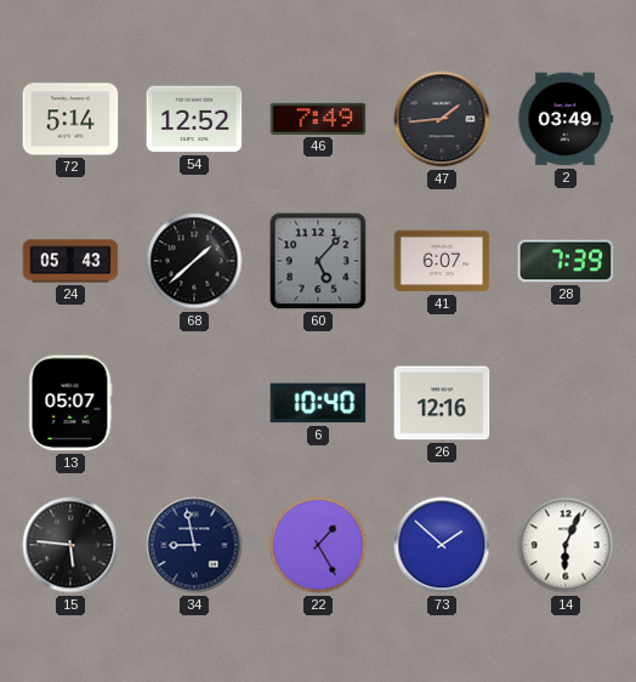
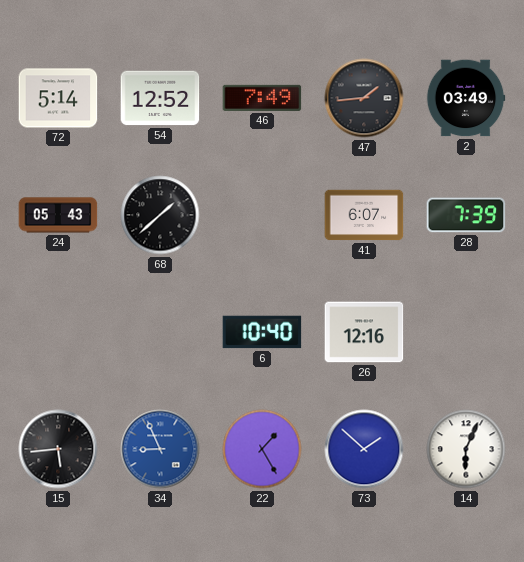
60: 5:07 -> none
13: 05:07 -> none
15: 5:46 -> 5:44
34: 8:58 -> 8:56
34 dial: navy -> blue
